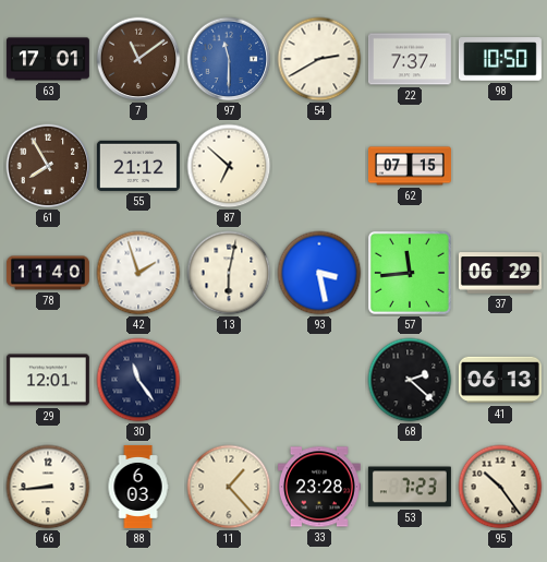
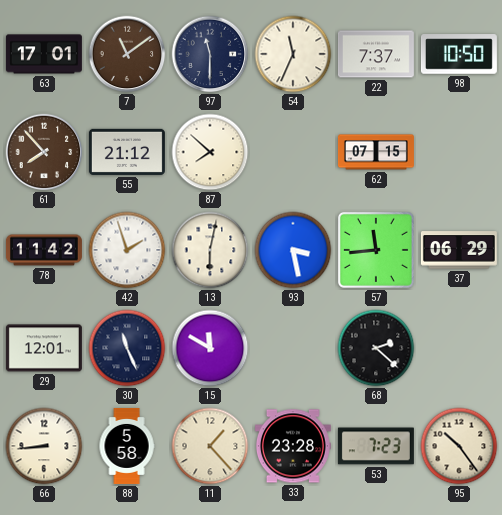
97 dial: blue -> navy
54: 2:40 -> 11:34
61: 7:55 -> 7:53
87: 6:52 -> 7:52
78: 11:40 -> 11:42
30: 11:24 -> 11:26
15: none -> 11:50
41: 06:13 -> none
88: 6:03 -> 5:58
